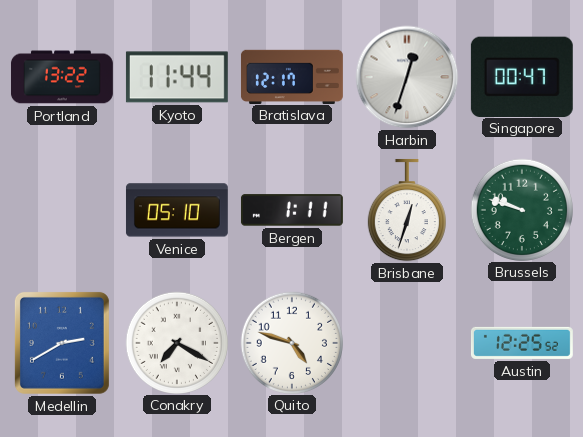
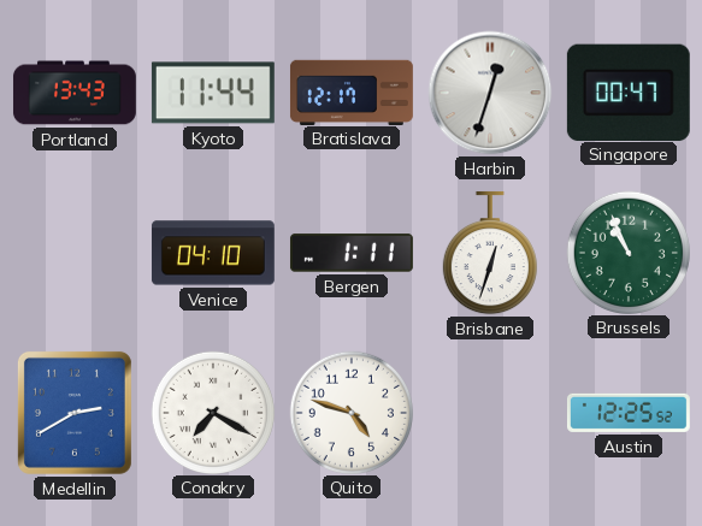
Portland: 13:22 -> 13:43
Venice: 05:10 -> 04:10
Brussels: 9:48 -> 10:56
